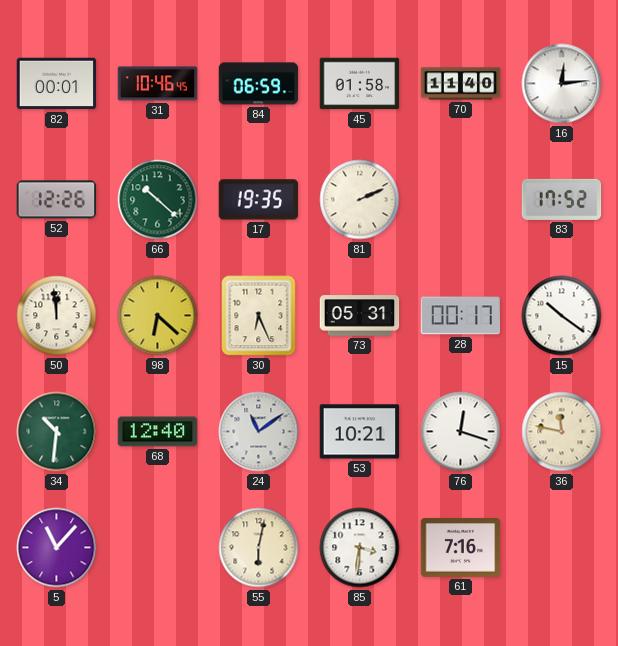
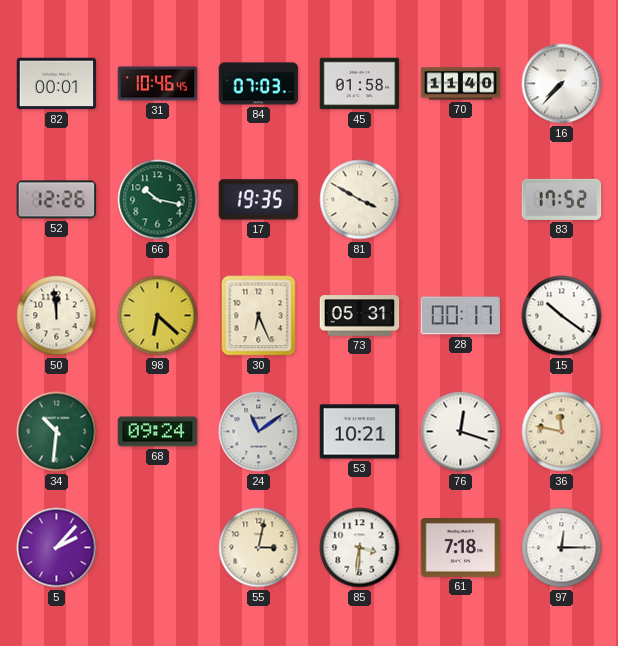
84: 06:59 -> 07:03
16: 12:14 -> 7:37
66: 10:22 -> 10:17
81: 2:11 -> 3:50
68: 12:40 -> 09:24
5: 11:07 -> 2:07
55: 6:02 -> 3:02
61: 7:16 -> 7:18
97: none -> 12:15
